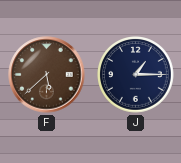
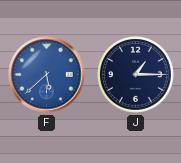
F dial: brown -> blue
